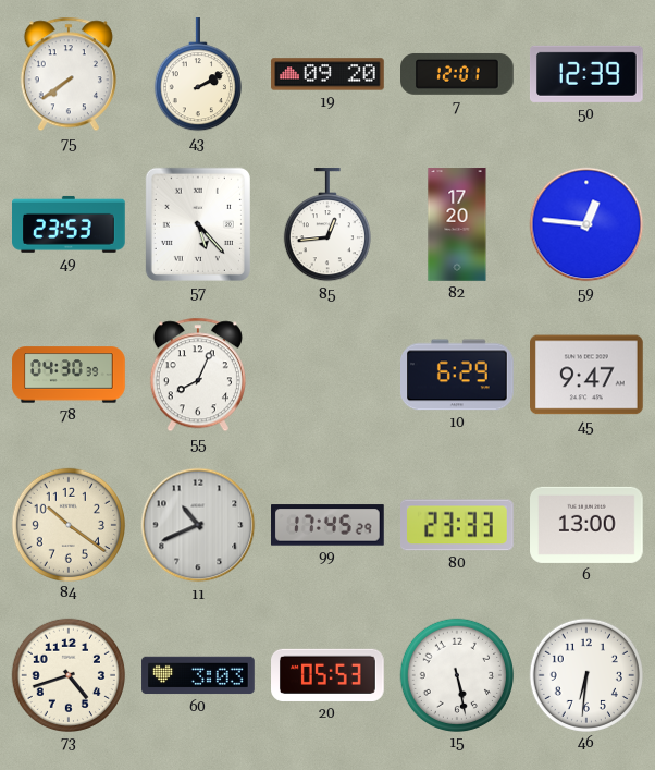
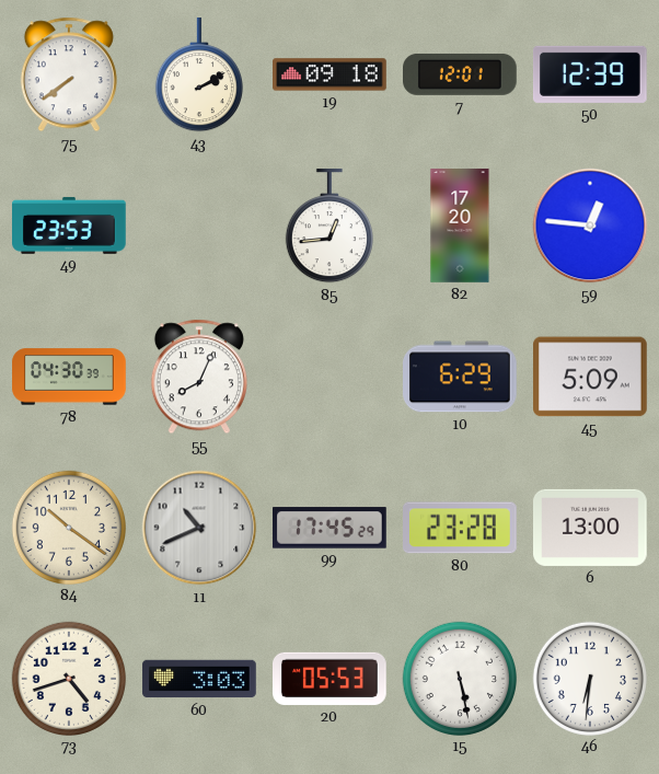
19: 09:20 -> 09:18
57: 5:23 -> none
45: 9:47 -> 5:09
80: 23:33 -> 23:28
